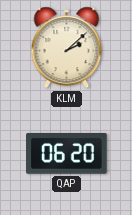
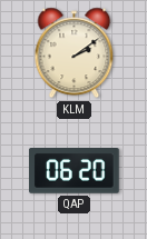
KLM: 2:08 -> 2:09
